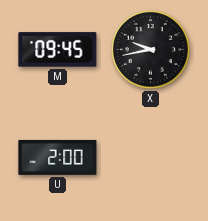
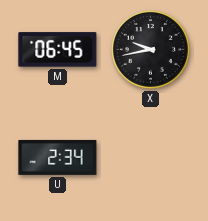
M: 09:45 -> 06:45
U: 2:00 -> 2:34
